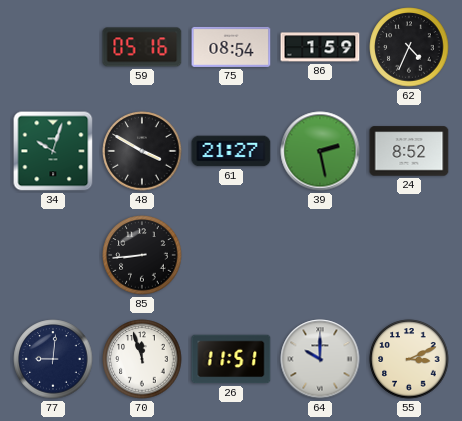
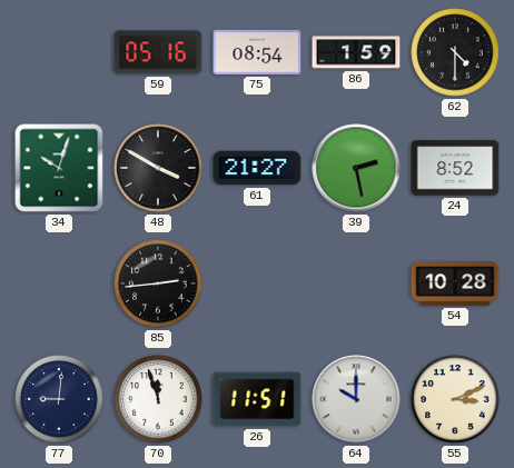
62: 4:34 -> 4:30
85: 8:44 -> 2:44
54: none -> 10:28
